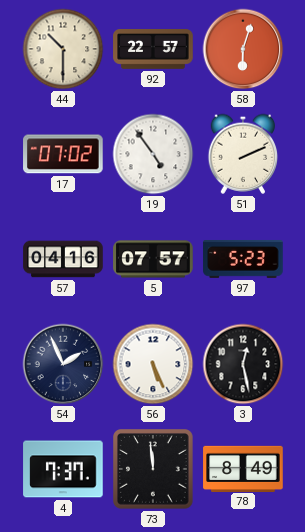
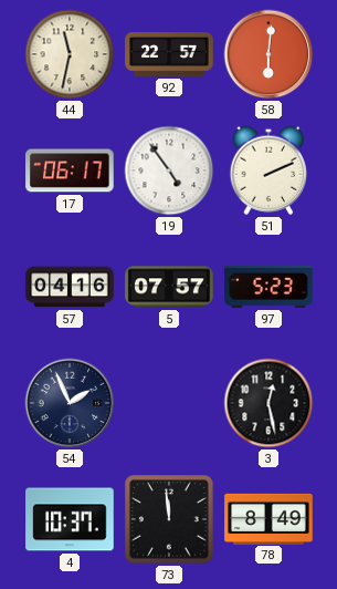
44: 10:30 -> 11:32
58: 6:03 -> 6:01
17: 07:02 -> 06:17
56: 5:26 -> none
4: 7:37 -> 10:37
